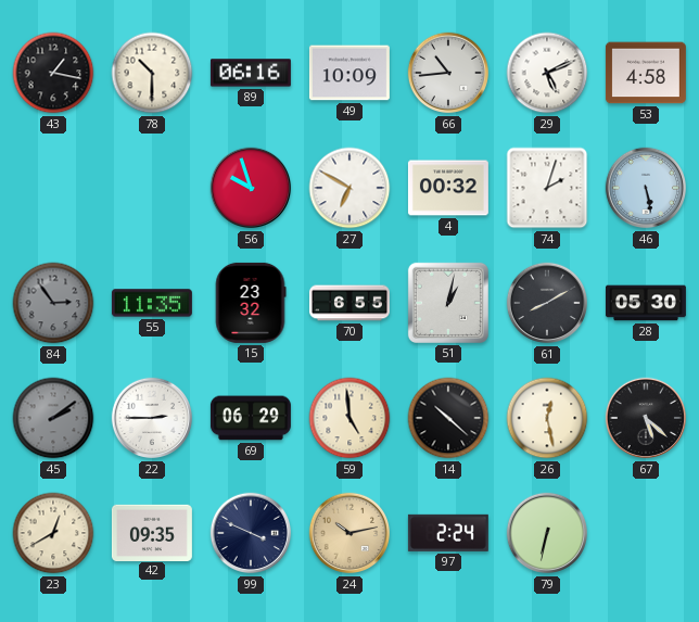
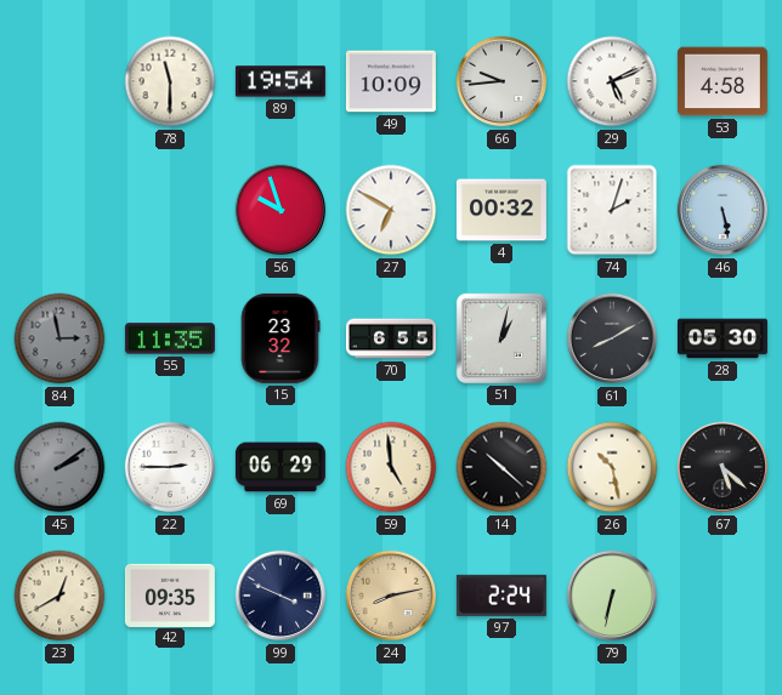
43: 1:17 -> none
78: 10:30 -> 11:30
89: 06:16 -> 19:54
66: 10:44 -> 9:44
84: 2:54 -> 2:58
26: 12:28 -> 10:28
24: 10:13 -> 8:13
